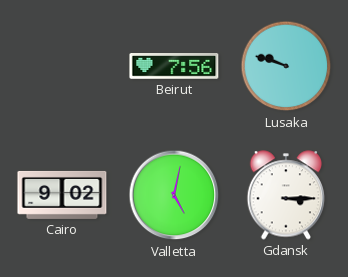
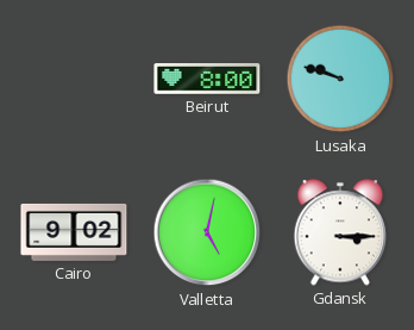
Beirut: 7:56 -> 8:00
